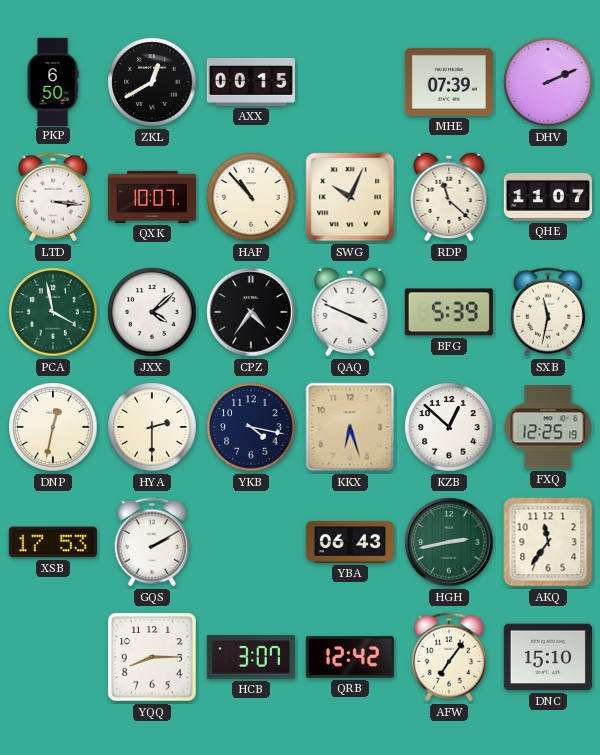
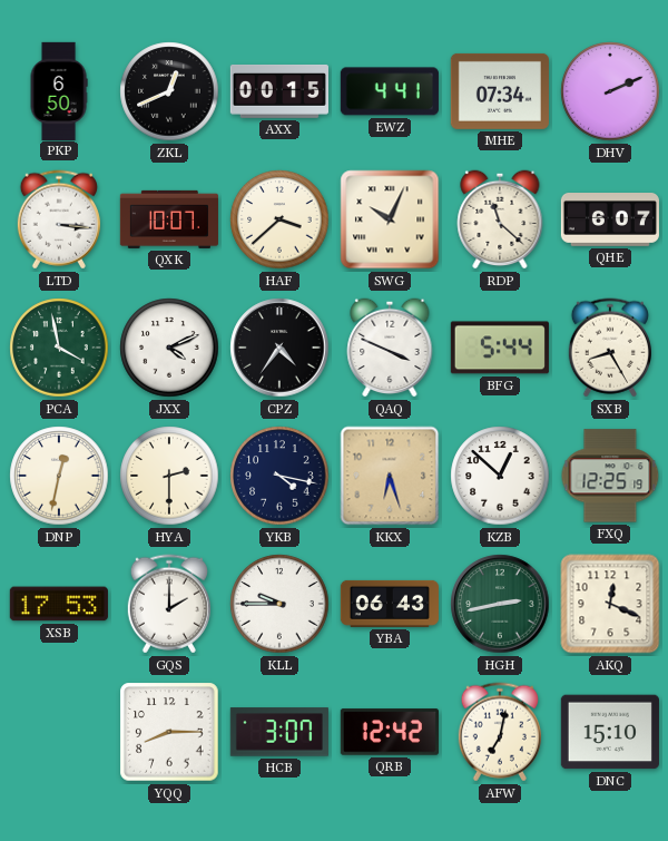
ZKL: 12:40 -> 12:41
EWZ: none -> 4:41
MHE: 07:39 -> 07:34
HAF: 10:53 -> 3:38
QHE: 11:07 -> 6:07
JXX: 4:08 -> 4:11
BFG: 5:39 -> 5:44
SXB: 11:32 -> 8:25
GQS: 2:10 -> 2:00
KLL: none -> 9:45
AKQ: 11:36 -> 12:19
AFW: 7:06 -> 7:02
